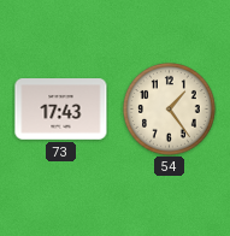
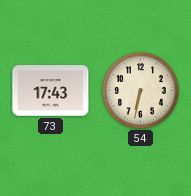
54: 1:24 -> 6:32
